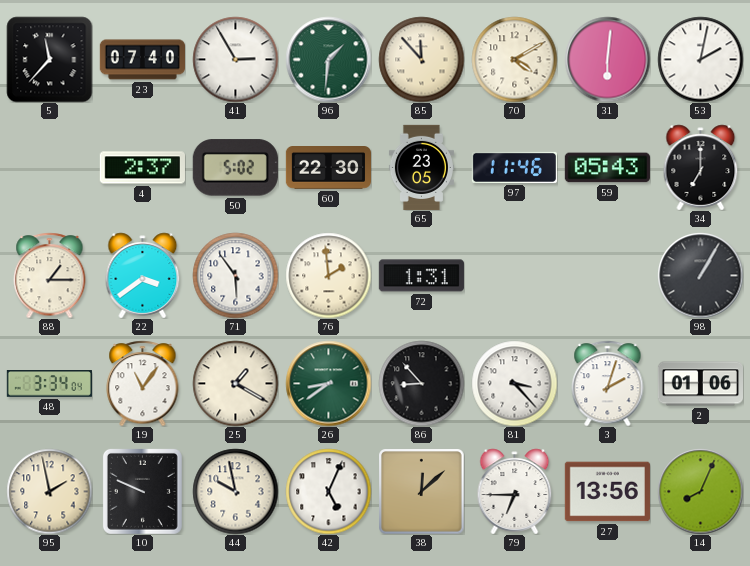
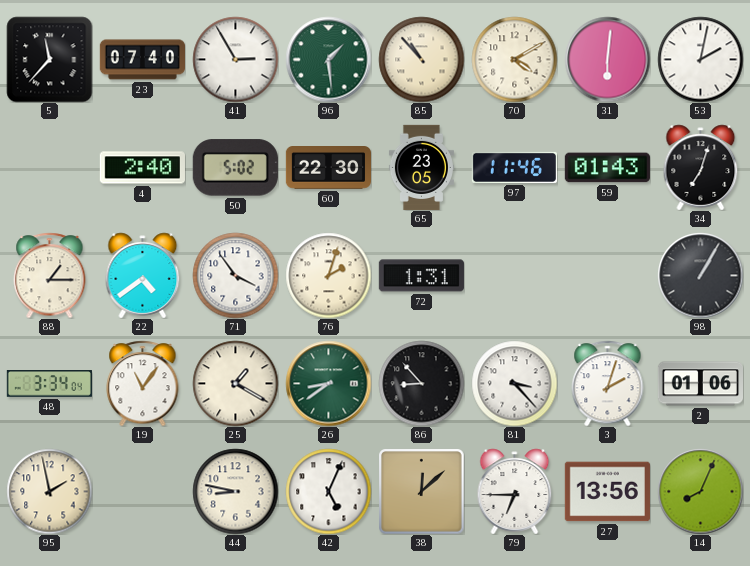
96: 1:31 -> 1:29
85: 11:53 -> 10:53
4: 2:37 -> 2:40
59: 05:43 -> 01:43
34: 7:00 -> 7:03
22: 3:39 -> 4:39
71: 5:54 -> 3:54
76: 1:59 -> 2:03
10: 9:49 -> none
44: 9:58 -> 8:47
